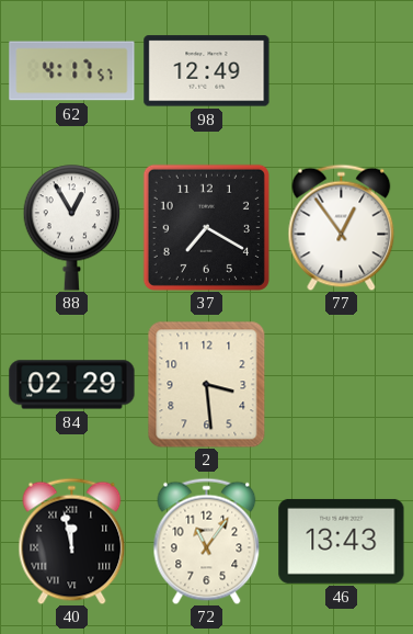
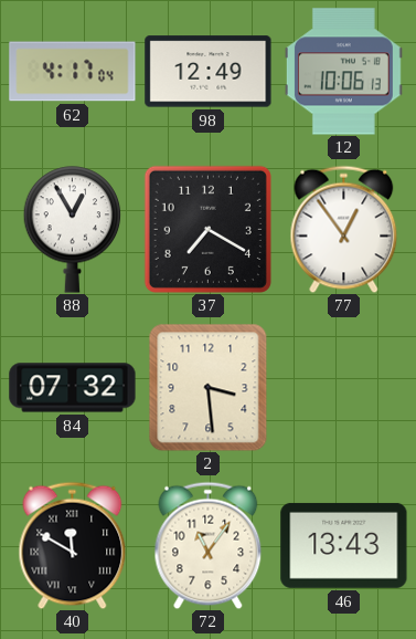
62: 4:17:57 -> 4:17:04
12: none -> 10:06
84: 02:29 -> 07:32
40: 11:58 -> 11:50
